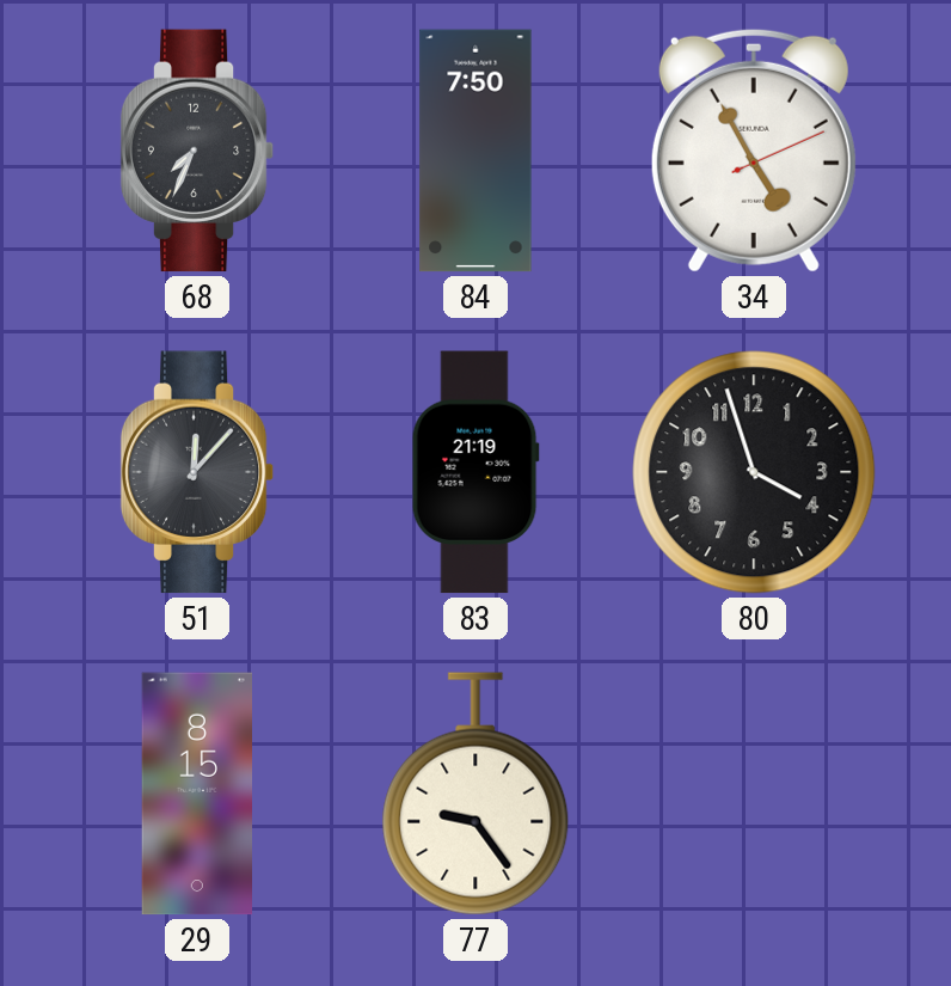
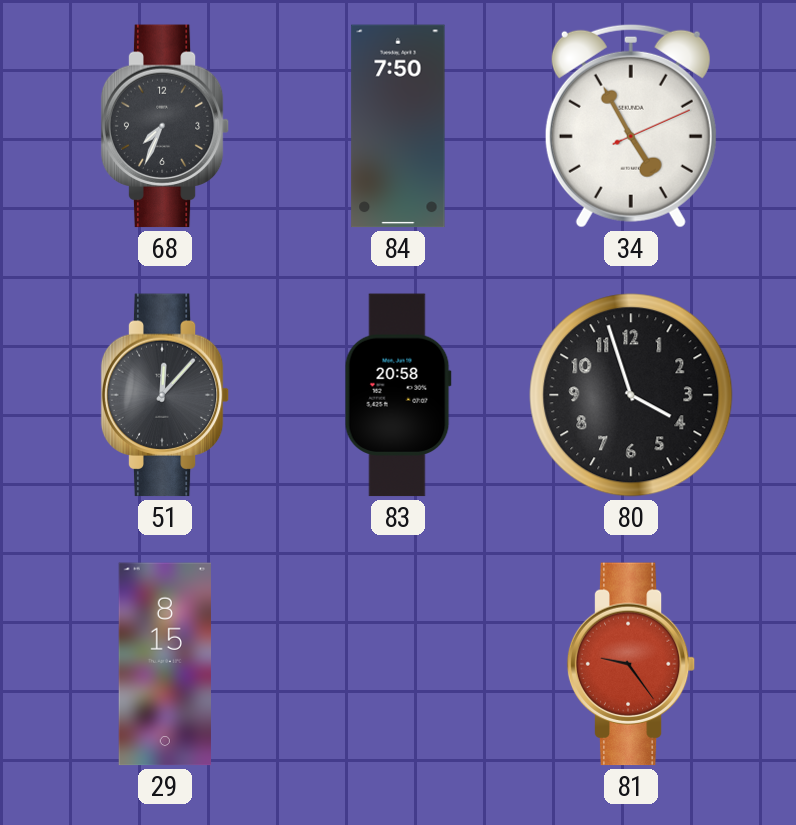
83: 21:19 -> 20:58
77: 9:24 -> none
81: none -> 9:24
